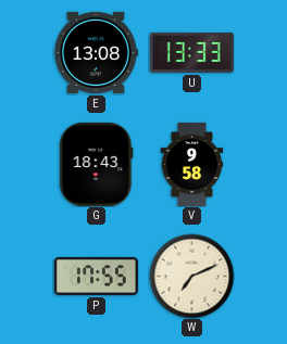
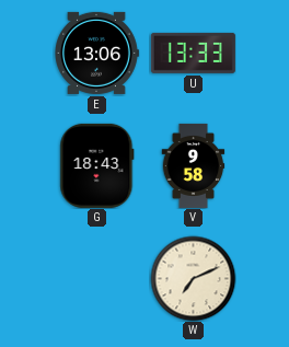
E: 13:08 -> 13:06
P: 17:55 -> none
